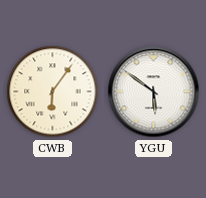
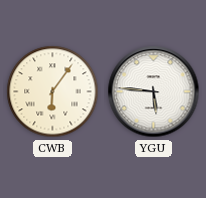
YGU: 5:51 -> 5:46
